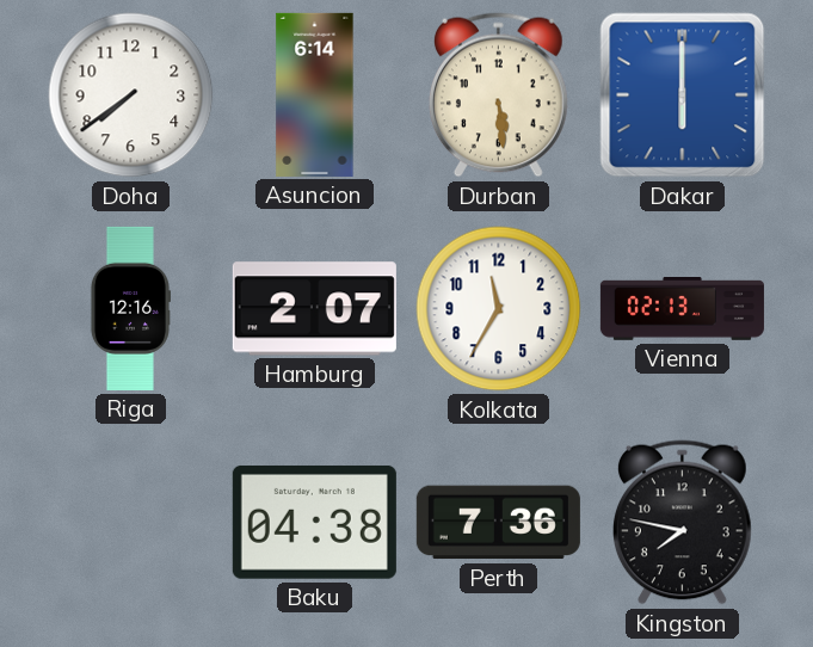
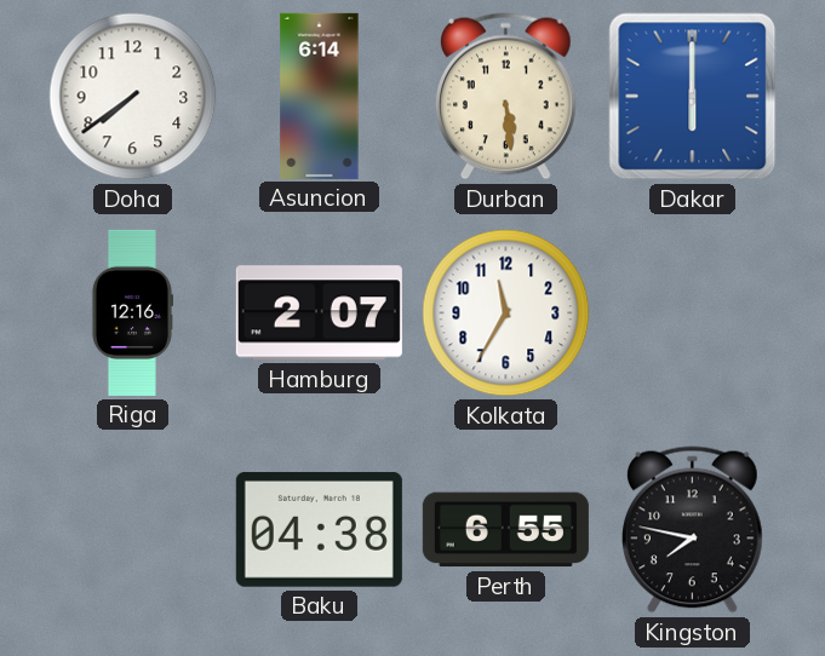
Vienna: 02:13 -> none
Perth: 7:36 -> 6:55
